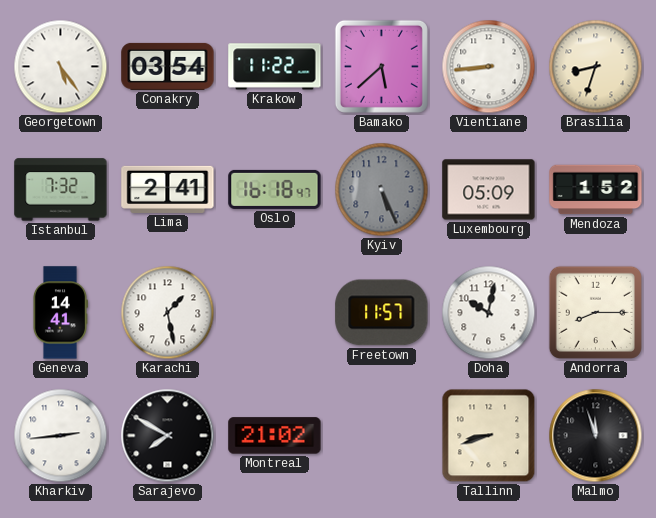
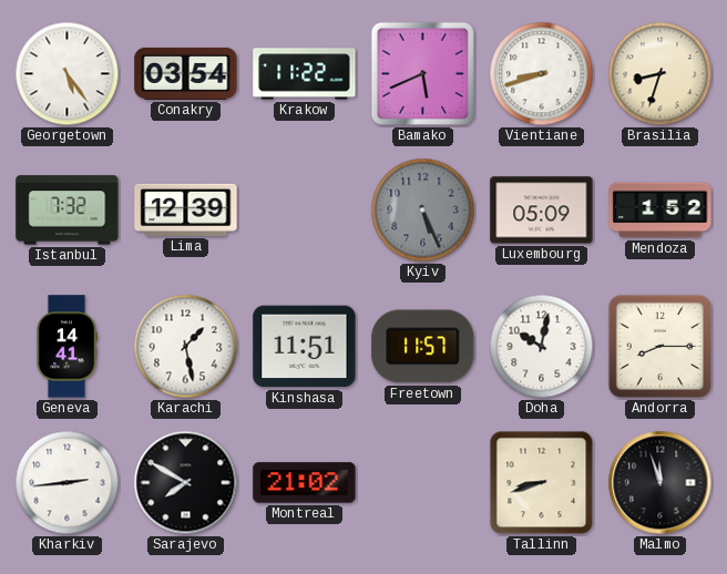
Bamako: 5:38 -> 5:41
Vientiane: 8:44 -> 8:42
Lima: 2:41 -> 12:39
Oslo: 16:18 -> none
Kinshasa: none -> 11:51
